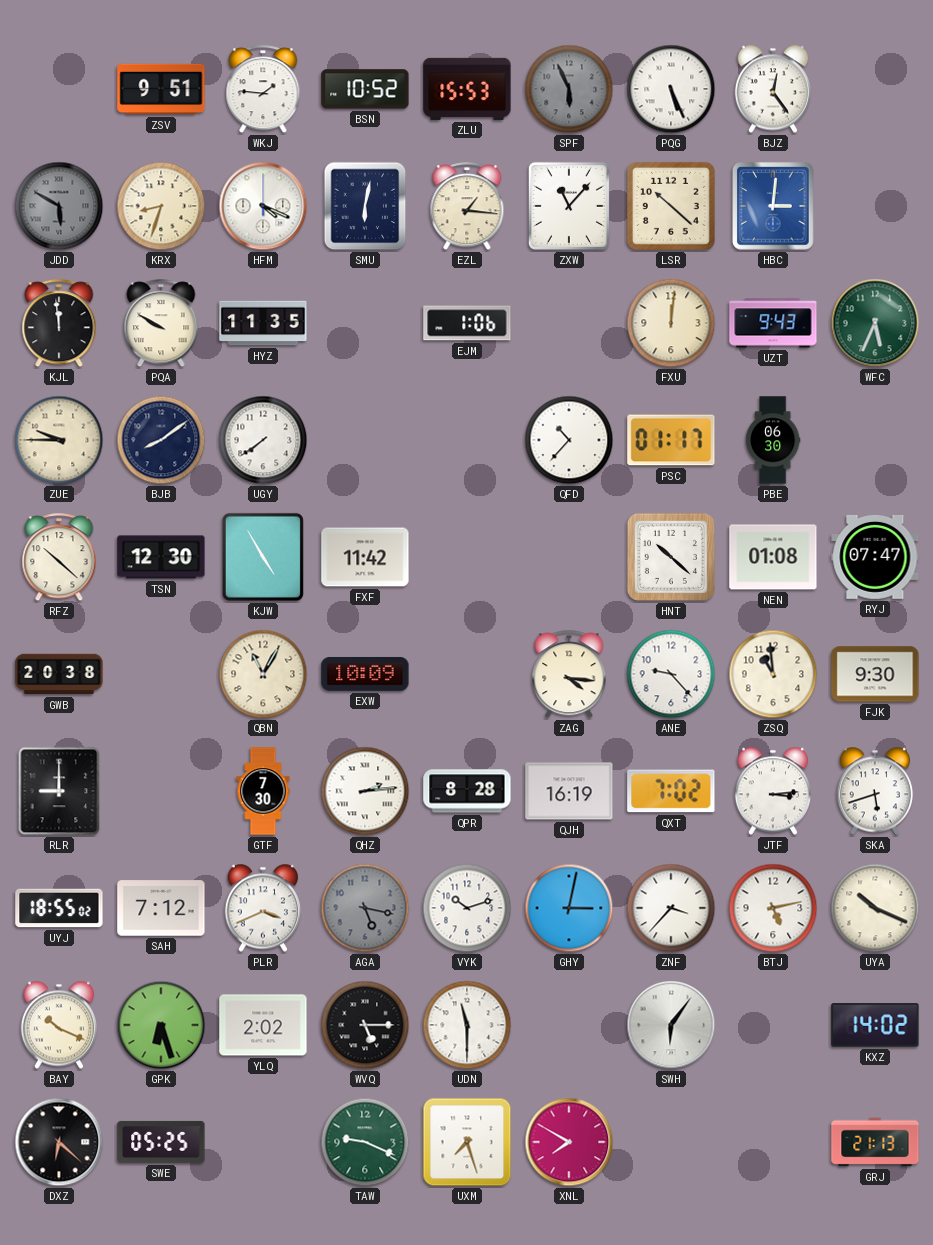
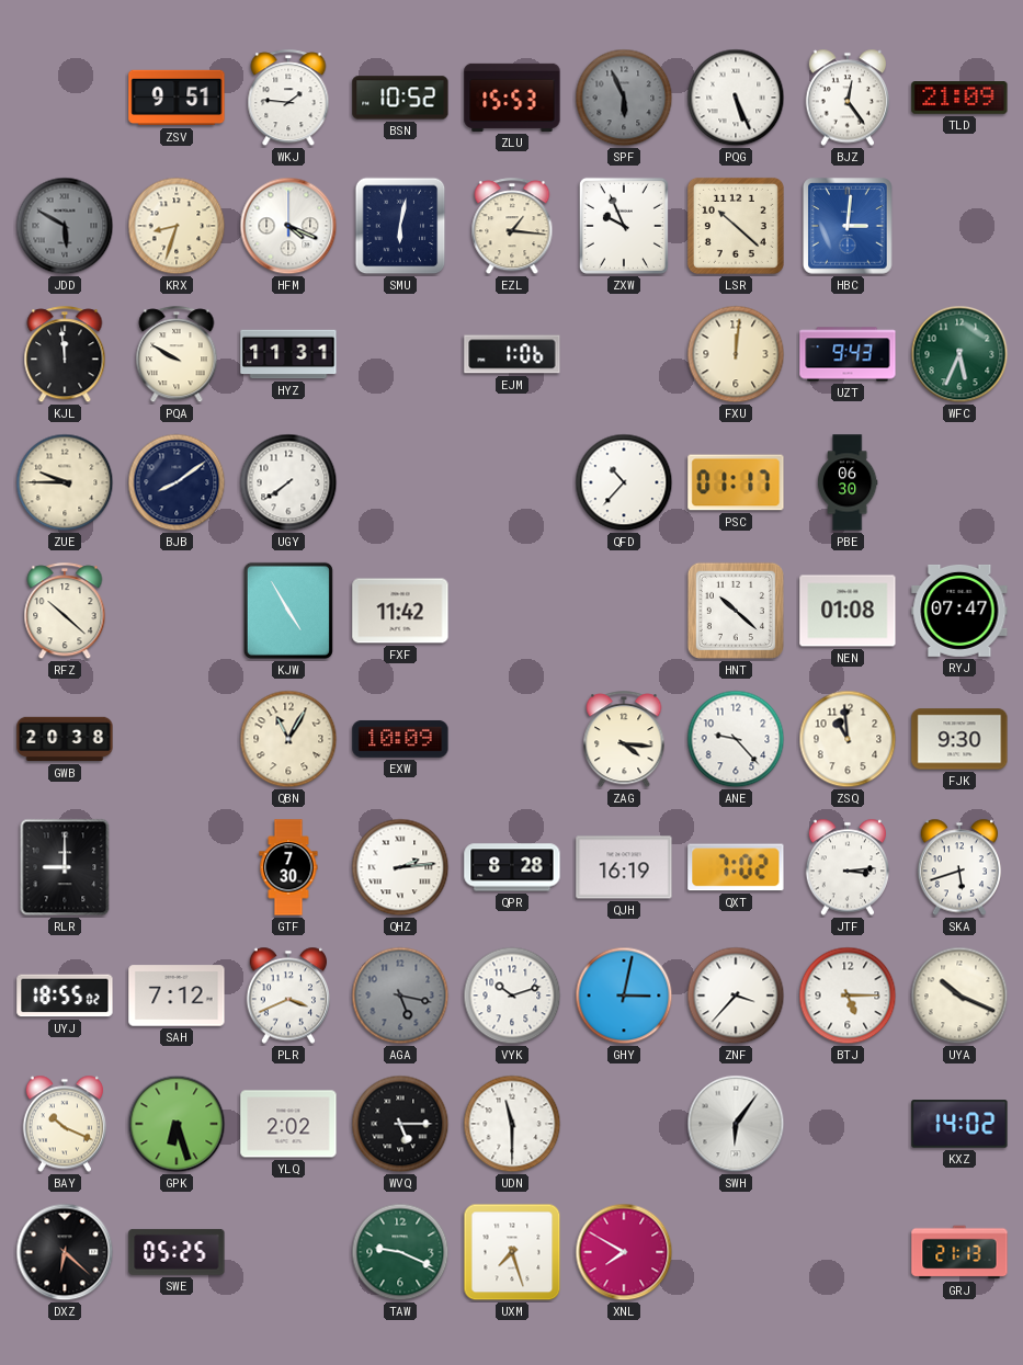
TLD: none -> 21:09
ZXW: 11:07 -> 9:56
HYZ: 11:35 -> 11:31
TSN: 12:30 -> none
BTJ: 5:13 -> 5:15
